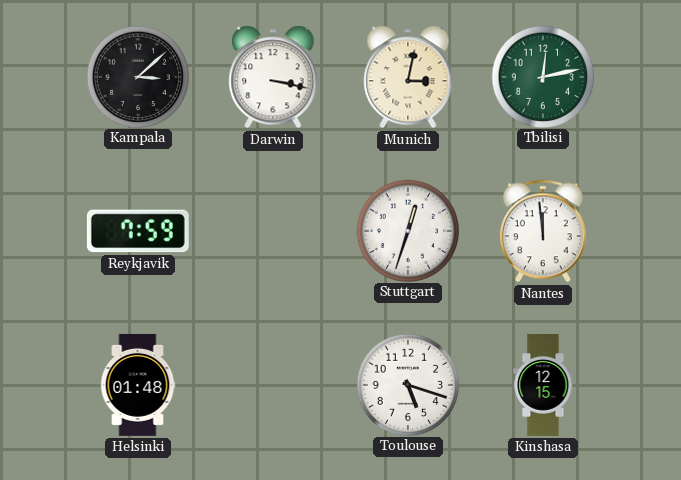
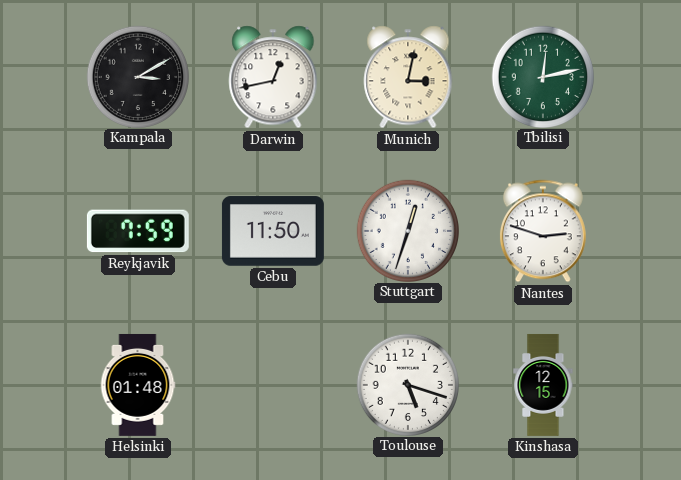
Kampala: 3:08 -> 3:10
Darwin: 3:17 -> 12:43
Cebu: none -> 11:50
Nantes: 11:59 -> 2:48
